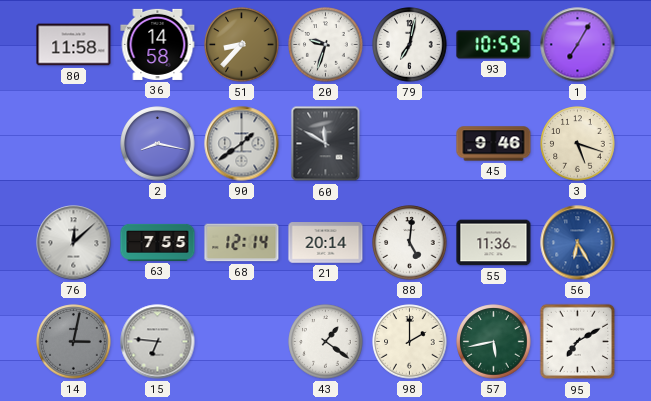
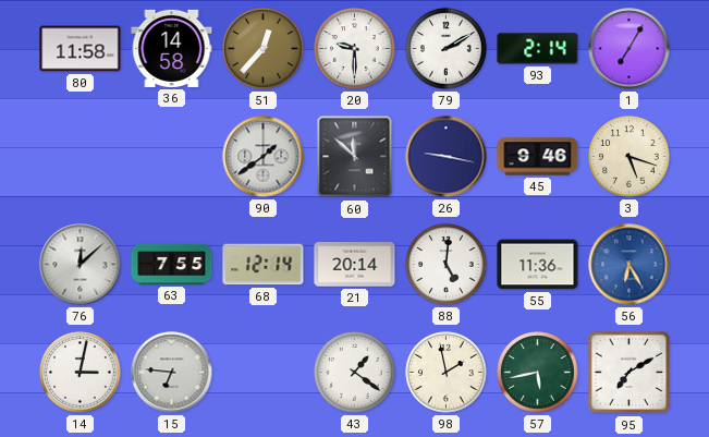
51: 8:37 -> 12:37
20: 9:33 -> 9:30
79: 7:02 -> 2:10
93: 10:59 -> 2:14
2: 8:17 -> none
60: 11:50 -> 11:52
26: none -> 9:17
14 dial: grey -> white
98: 2:00 -> 1:58
